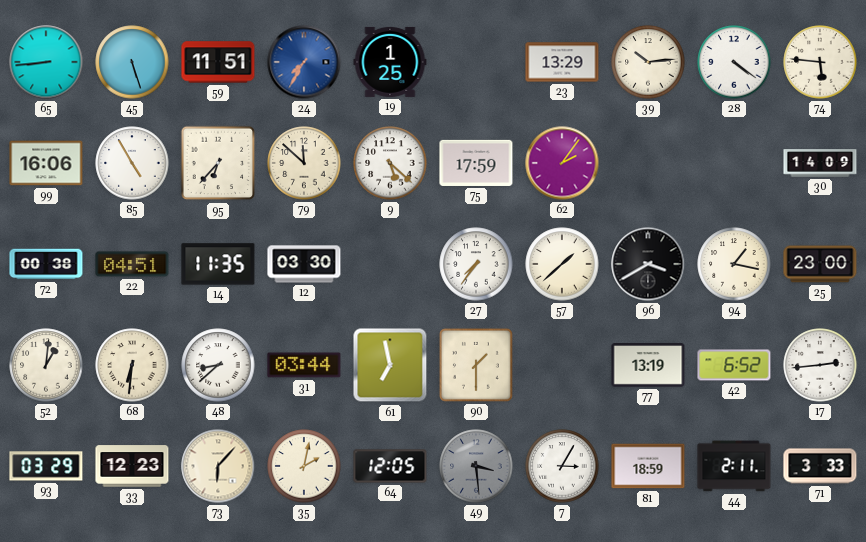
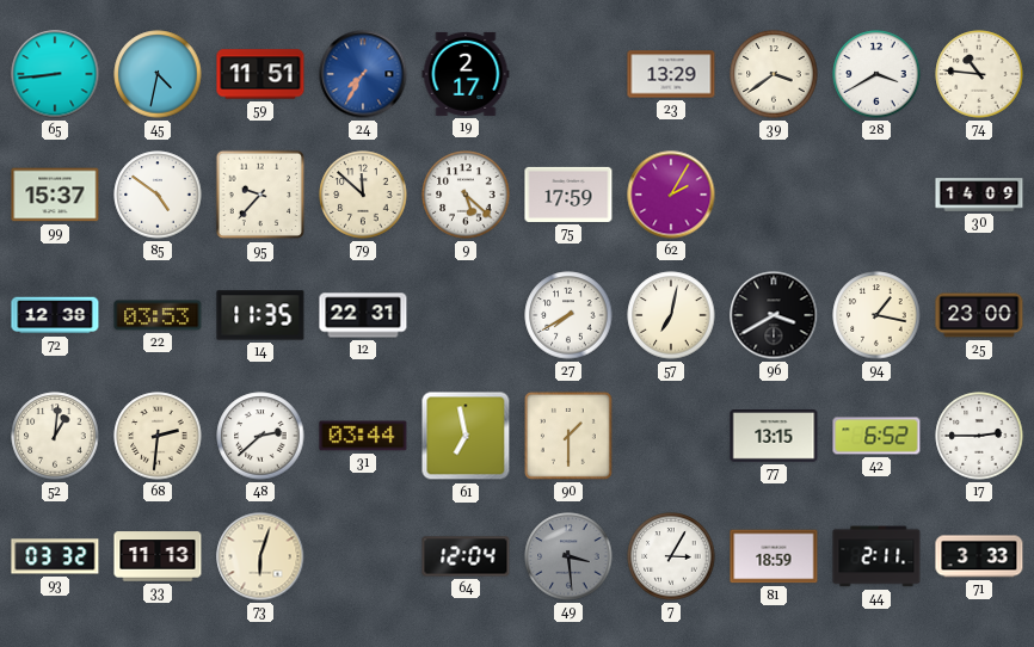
45: 5:27 -> 4:32
19: 1:25 -> 2:17
39: 10:14 -> 3:39
28: 4:21 -> 3:40
74: 5:46 -> 10:46
99: 16:06 -> 15:37
85: 4:55 -> 4:51
95: 6:37 -> 9:37
62: 2:06 -> 2:05
72: 00:38 -> 12:38
22: 04:51 -> 03:53
12: 03:30 -> 22:31
27: 7:36 -> 7:40
57: 1:38 -> 7:02
68: 6:31 -> 2:31
48: 8:38 -> 2:38
77: 13:19 -> 13:15
17: 2:44 -> 2:45
93: 03:29 -> 03:32
33: 12:23 -> 11:13
73: 6:07 -> 6:03
35: 2:02 -> none
64: 12:05 -> 12:04
